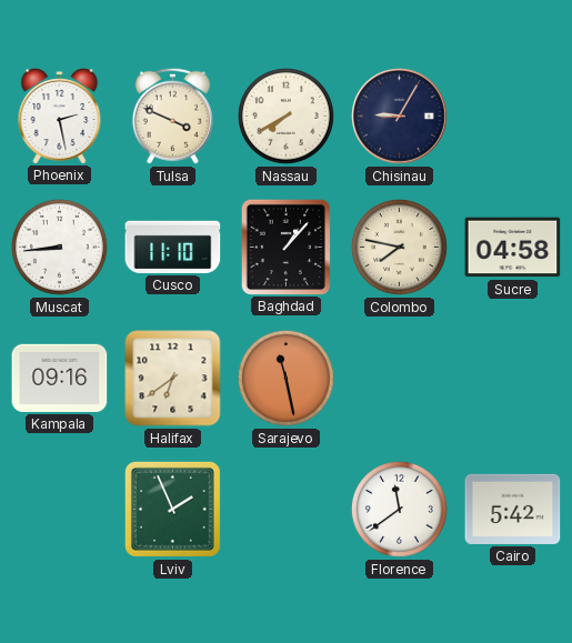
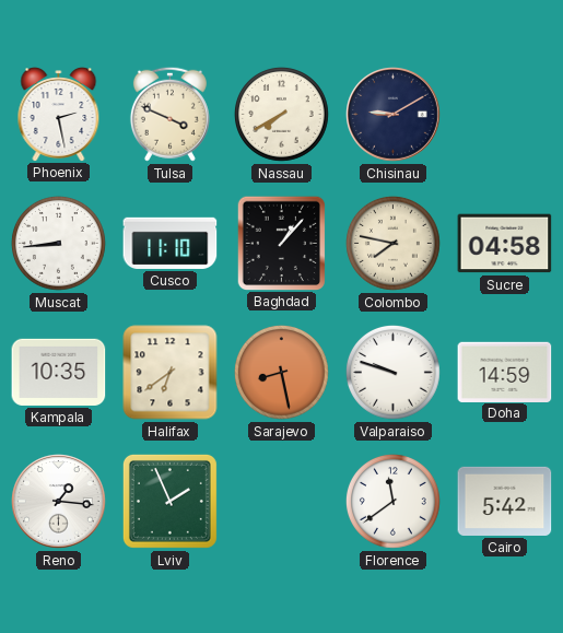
Chisinau: 9:05 -> 9:10
Kampala: 09:16 -> 10:35
Sarajevo: 11:28 -> 8:28
Valparaiso: none -> 9:48
Doha: none -> 14:59
Reno: none -> 1:16
